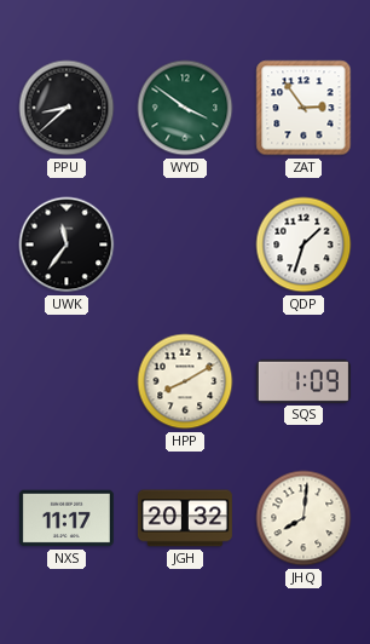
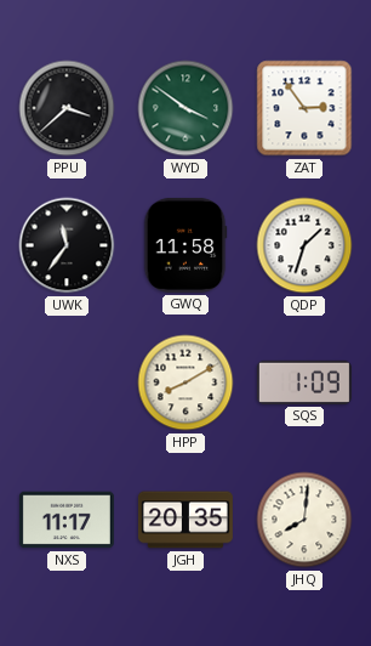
PPU: 8:38 -> 3:38
GWQ: none -> 11:58
JGH: 20:32 -> 20:35
